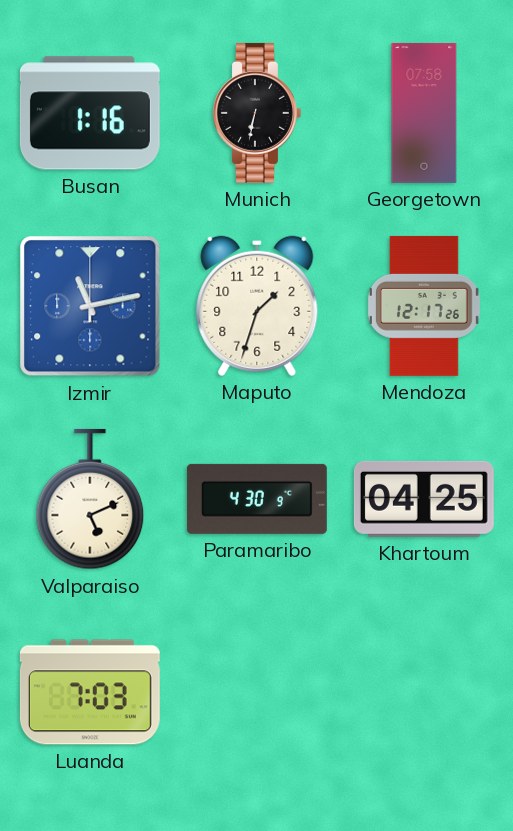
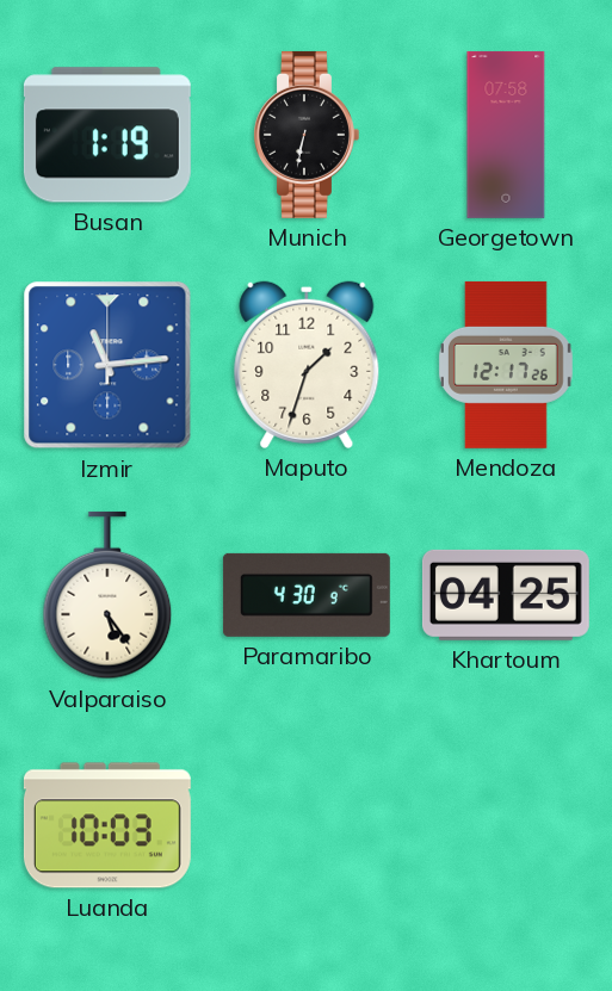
Busan: 1:16 -> 1:19
Izmir: 11:13 -> 11:14
Valparaiso: 5:11 -> 5:24
Luanda: 7:03 -> 10:03
